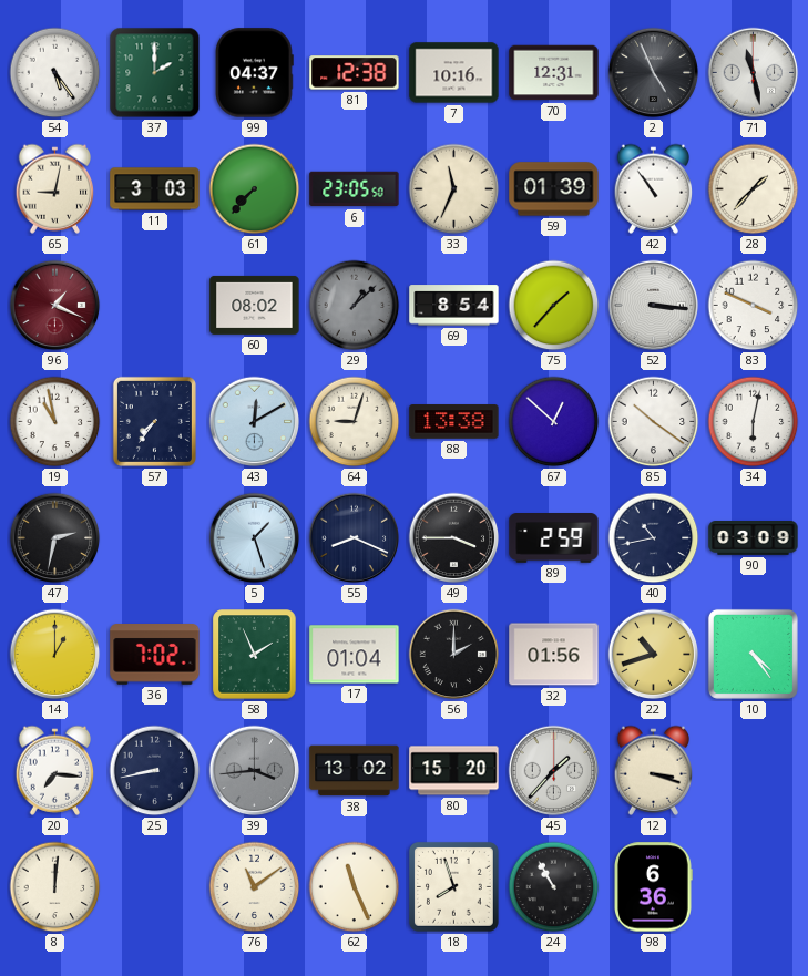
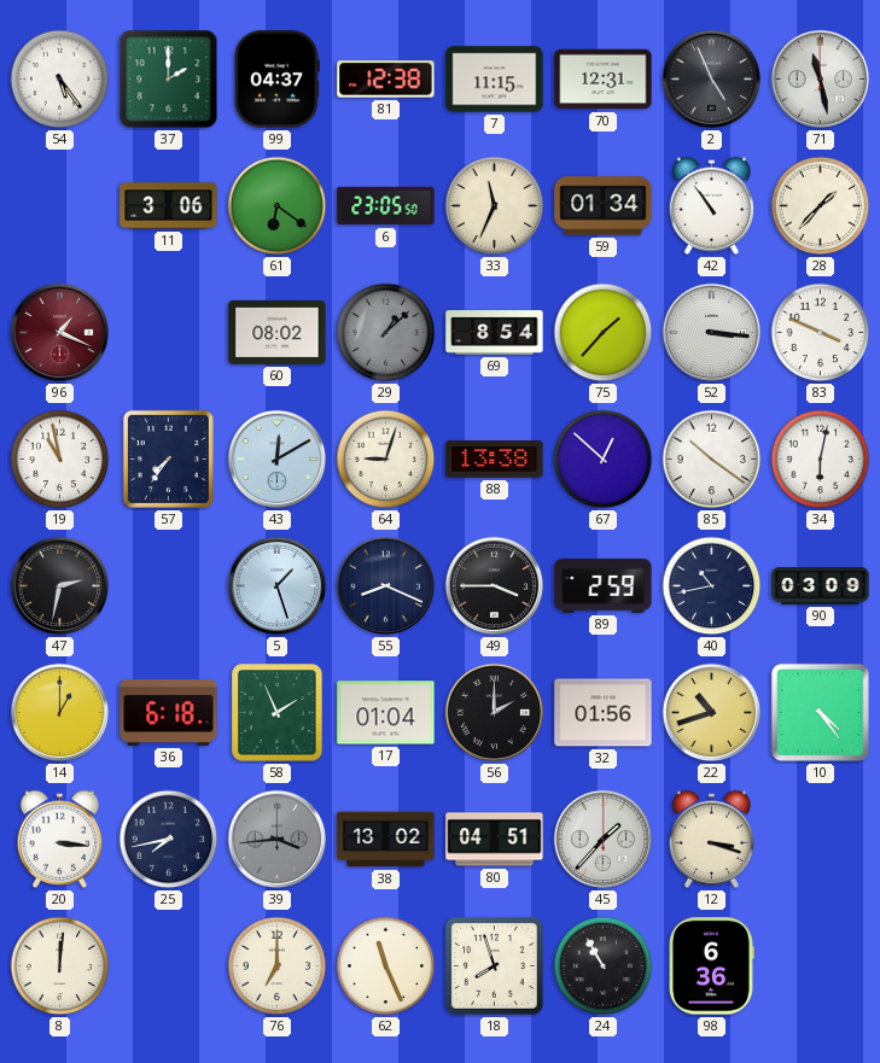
7: 10:16 -> 11:15
65: 9:02 -> none
11: 3:03 -> 3:06
61: 7:37 -> 6:21
59: 01:39 -> 01:34
36: 7:02 -> 6:18
20: 7:16 -> 3:16
25: 8:43 -> 7:43
80: 15:20 -> 04:51
76: 11:09 -> 7:00
